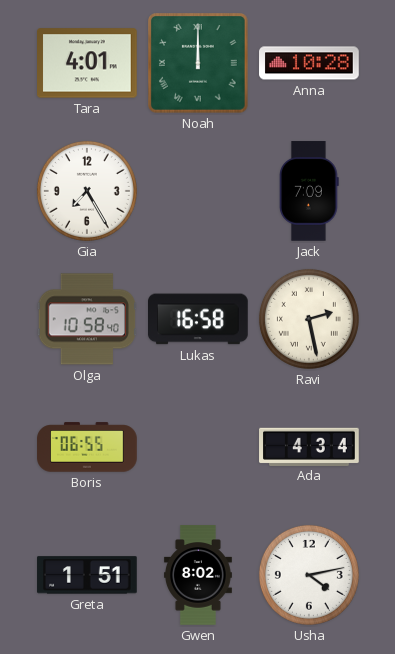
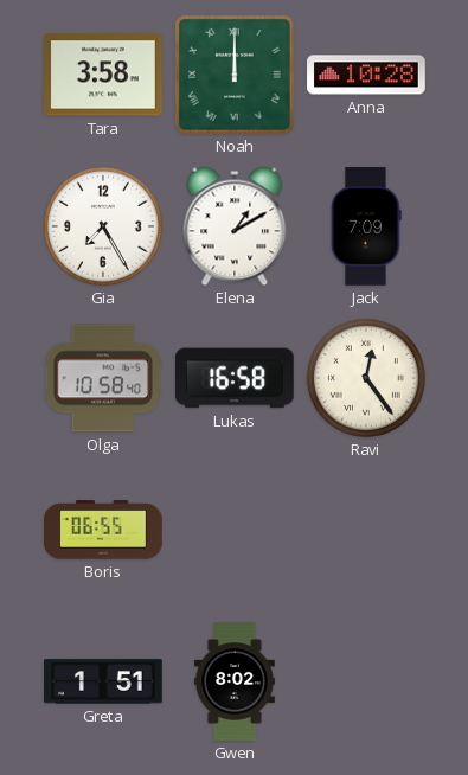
Tara: 4:01 -> 3:58
Elena: none -> 1:10
Ravi: 2:28 -> 12:24
Ada: 4:34 -> none
Usha: 4:13 -> none
